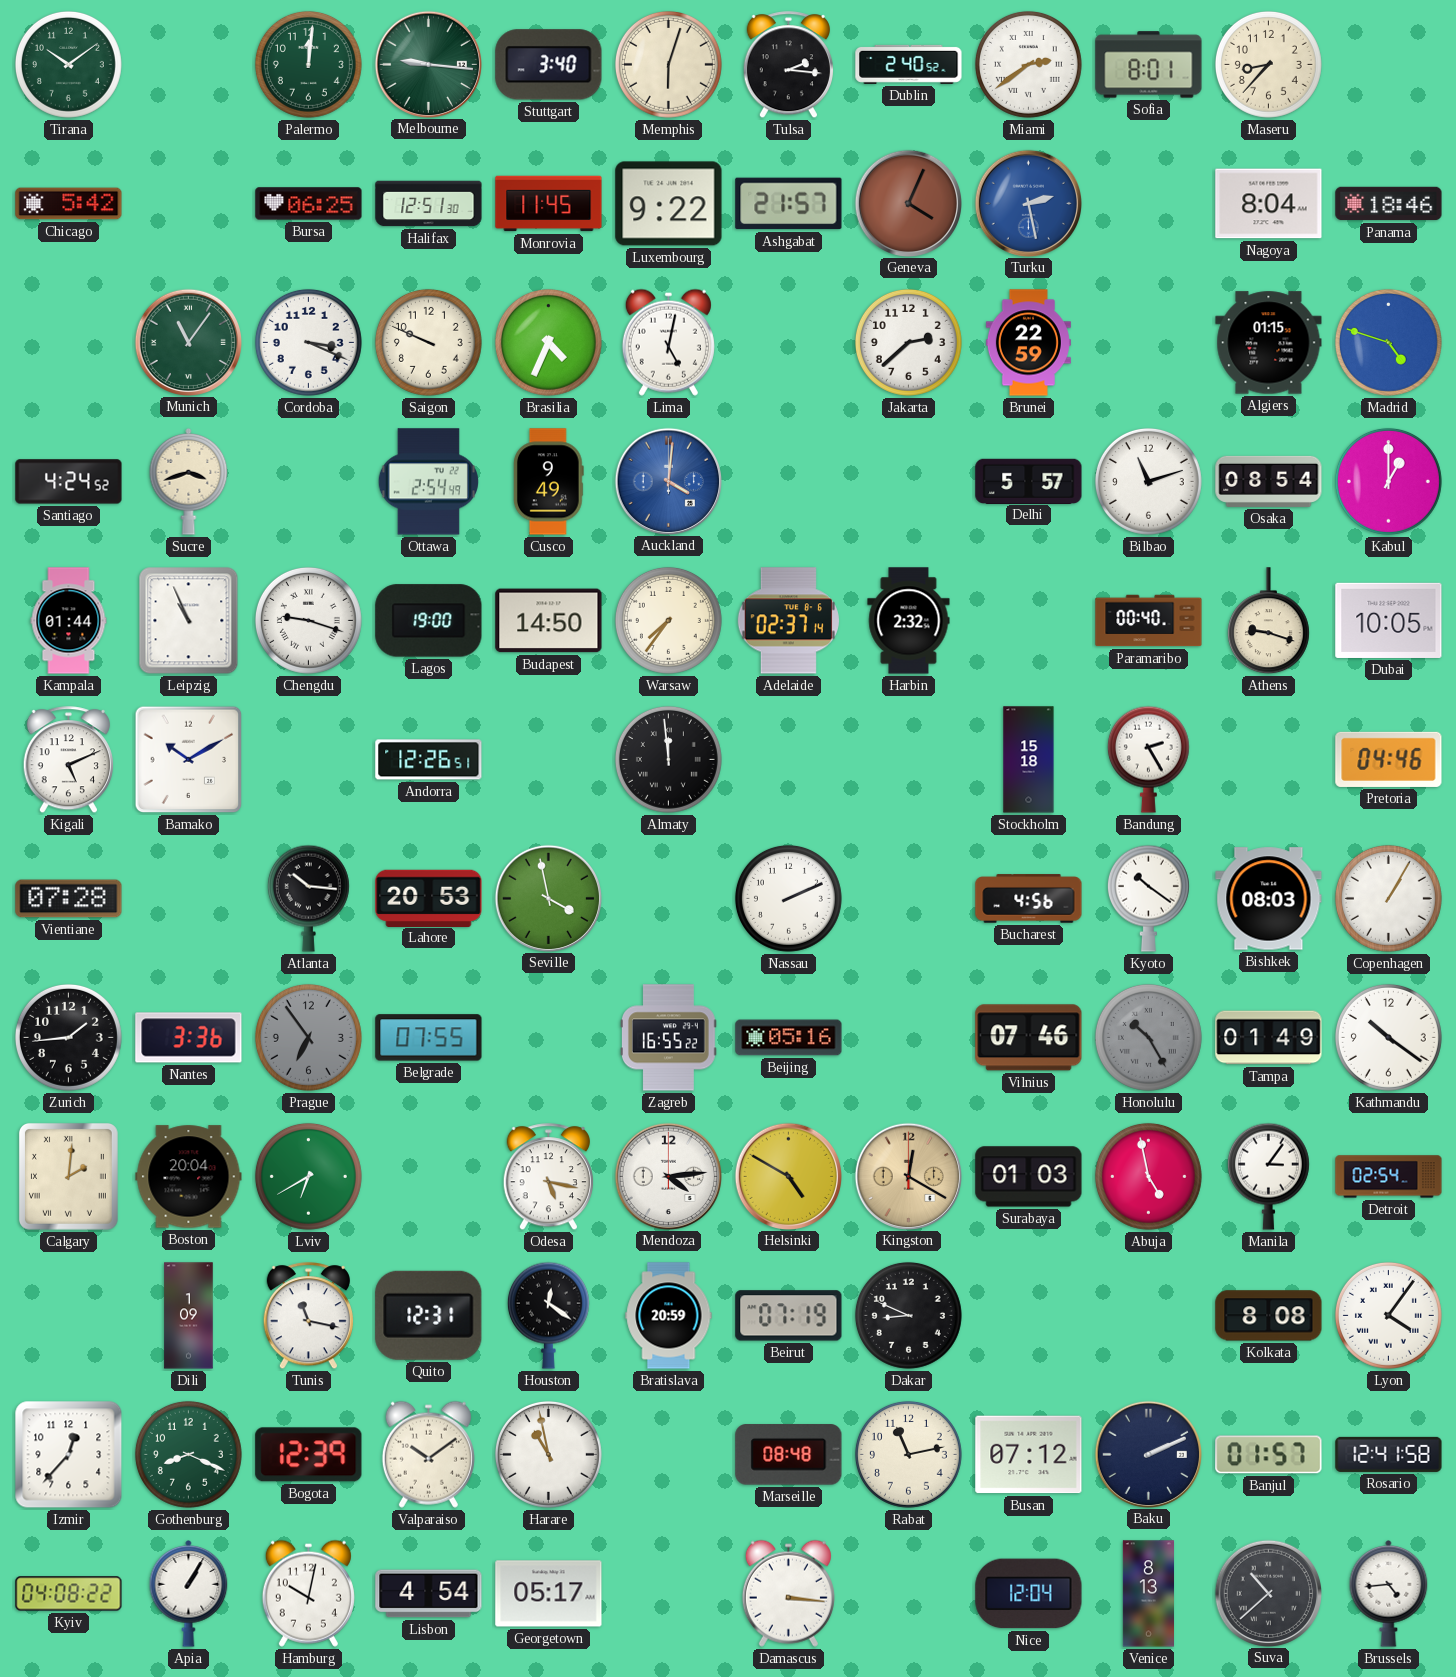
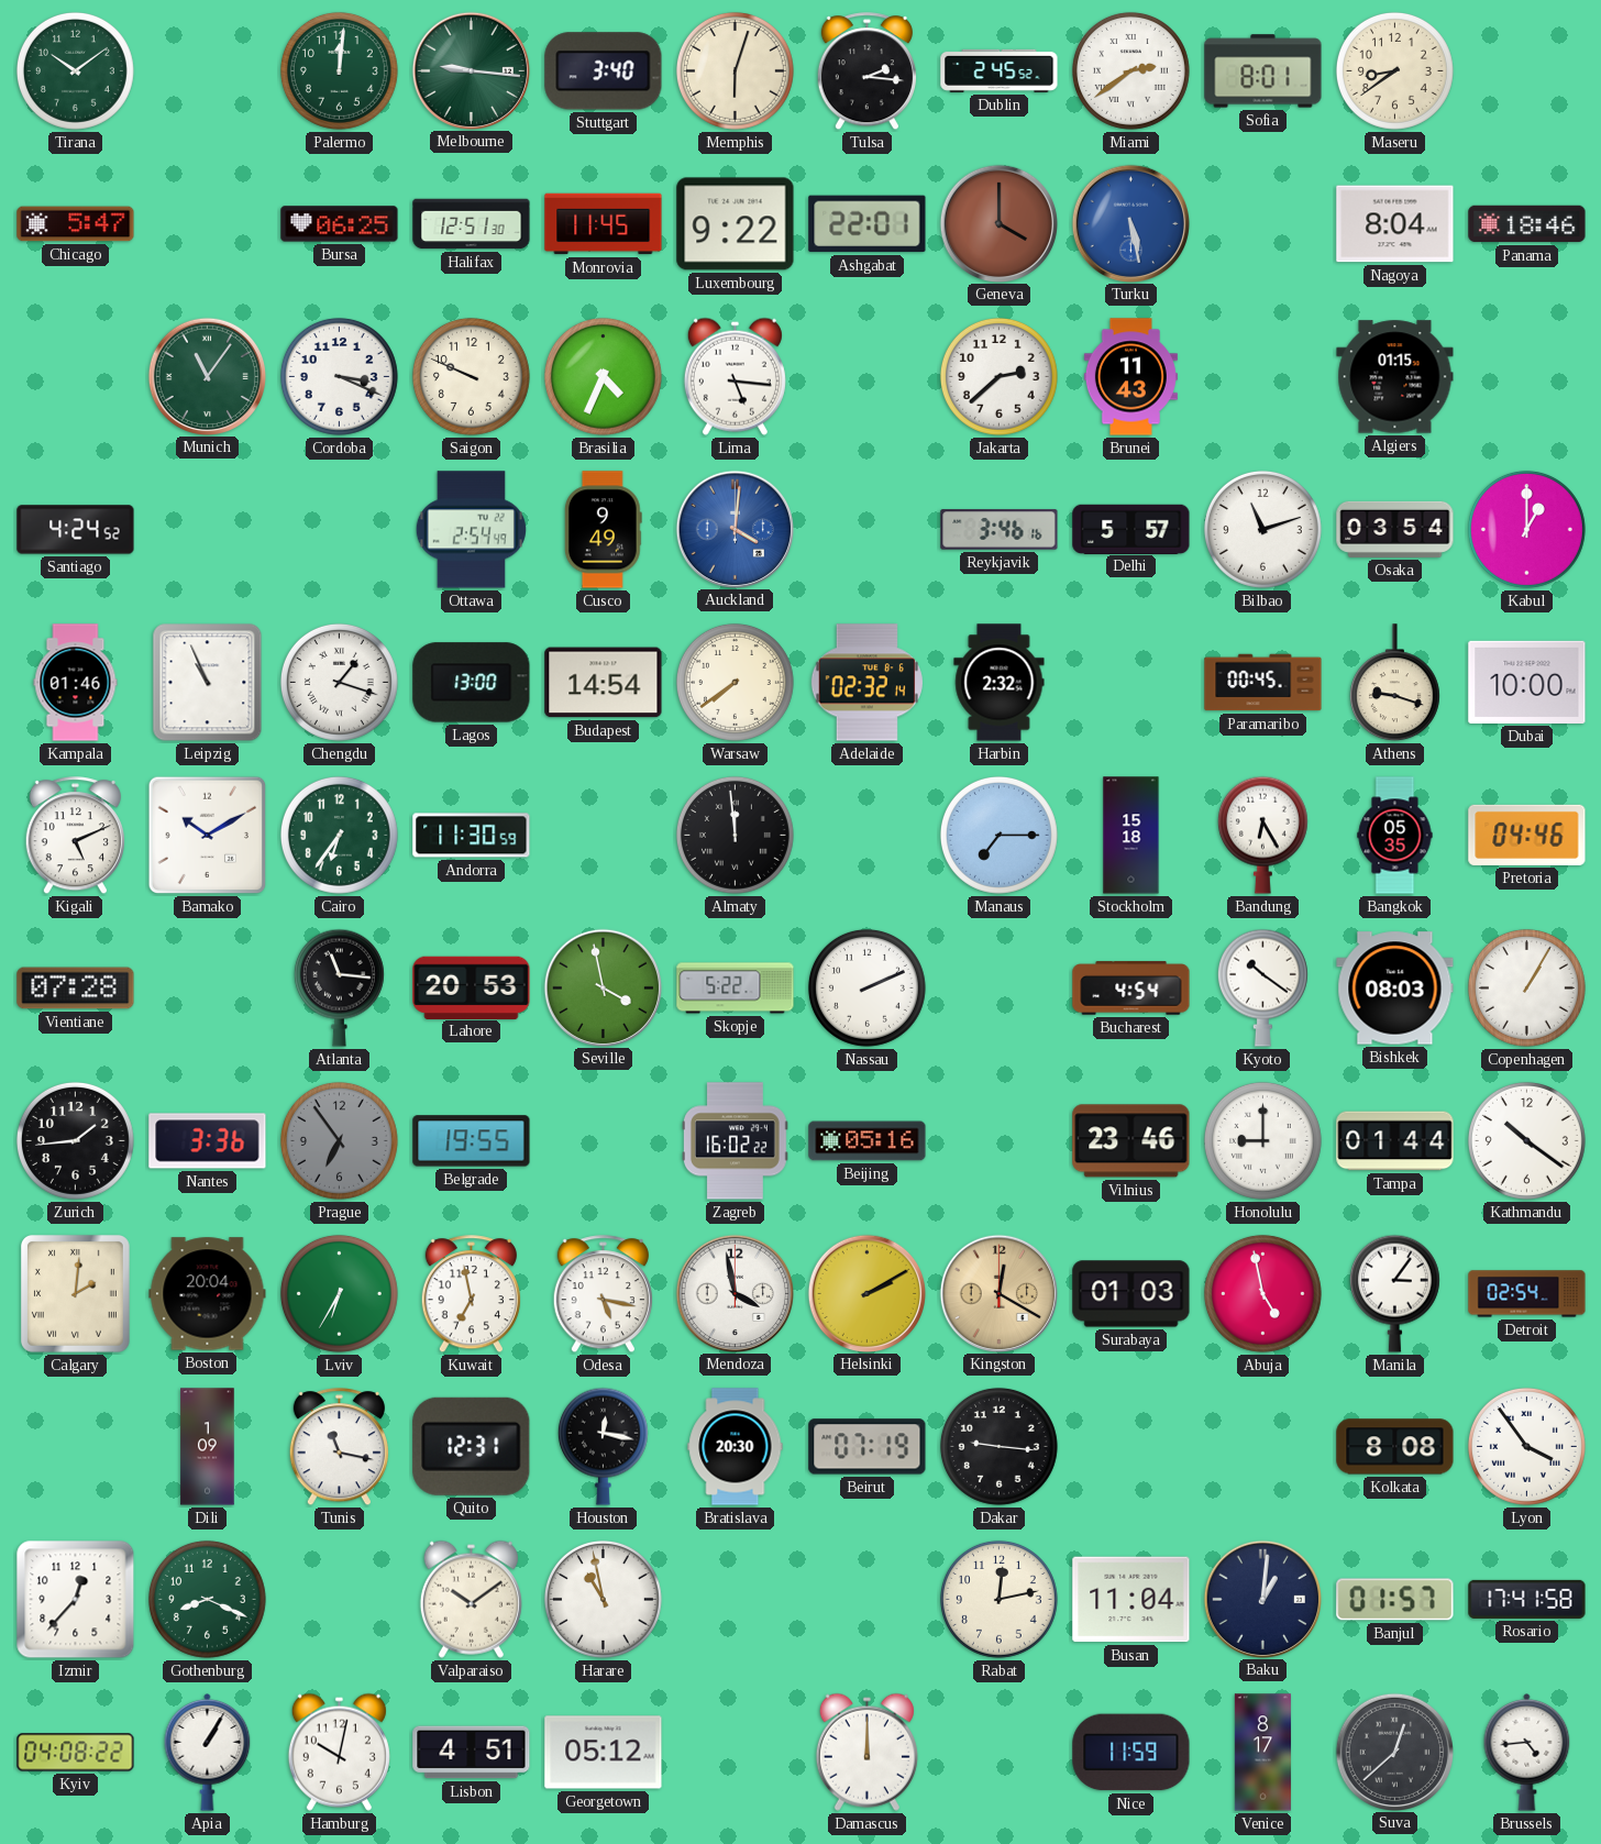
Dublin: 2:40 -> 2:45
Maseru: 8:37 -> 8:39
Chicago: 5:42 -> 5:47
Ashgabat: 21:57 -> 22:01
Geneva: 4:04 -> 4:00
Turku: 2:28 -> 5:28
Lima: 5:02 -> 5:16
Brunei: 22:59 -> 11:43
Madrid: 4:48 -> none
Sucre: 3:42 -> none
Reykjavik: none -> 3:46
Osaka: 08:54 -> 03:54
Kampala: 01:44 -> 01:46
Chengdu: 9:18 -> 1:18
Lagos: 19:00 -> 13:00
Budapest: 14:50 -> 14:54
Warsaw: 7:36 -> 7:39
Adelaide: 02:37 -> 02:32
Paramaribo: 00:40 -> 00:45
Dubai: 10:05 -> 10:00
Cairo: none -> 6:36
Andorra: 12:26 -> 11:30
Manaus: none -> 7:15
Bandung: 2:25 -> 6:25
Bangkok: none -> 05:35
Atlanta: 10:16 -> 11:16
Skopje: none -> 5:22
Bucharest: 4:56 -> 4:54
Belgrade: 07:55 -> 19:55
Zagreb: 16:55 -> 16:02
Vilnius: 07:46 -> 23:46
Honolulu: 10:25 -> 9:00
Honolulu dial: grey -> white
Tampa: 01:49 -> 01:44
Lviv: 6:40 -> 6:35
Kuwait: none -> 6:58
Mendoza: 4:14 -> 3:58
Helsinki: 4:50 -> 2:10
Houston: 12:21 -> 12:17
Bratislava: 20:59 -> 20:30
Dakar: 8:49 -> 9:16
Lyon: 4:06 -> 3:54
Bogota: 12:39 -> none
Marseille: 08:48 -> none
Rabat: 11:13 -> 12:13
Busan: 07:12 -> 11:04
Baku: 2:11 -> 1:01
Rosario: 12:41 -> 17:41
Lisbon: 4:54 -> 4:51
Georgetown: 05:17 -> 05:12
Damascus: 3:16 -> 12:00
Nice: 12:04 -> 11:59
Venice: 8:13 -> 8:17
Suva: 10:38 -> 12:38
